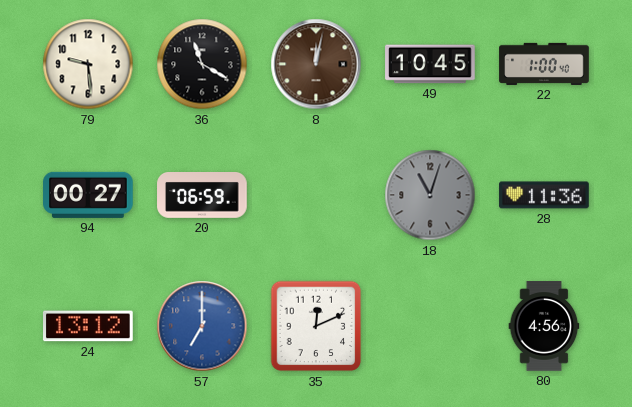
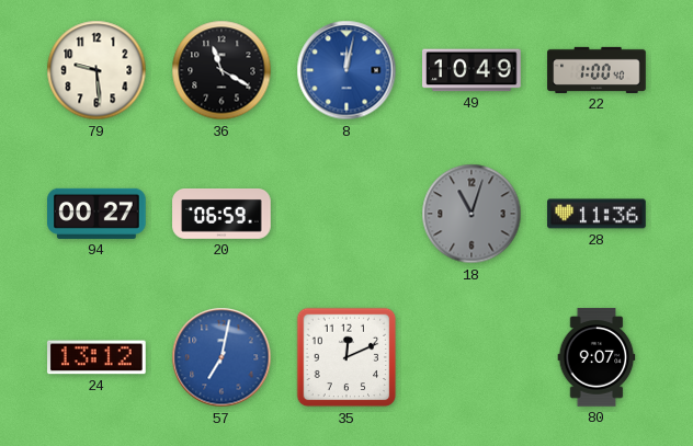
8 dial: brown -> blue
49: 10:45 -> 10:49
57: 7:00 -> 7:02
80: 4:56 -> 9:07
